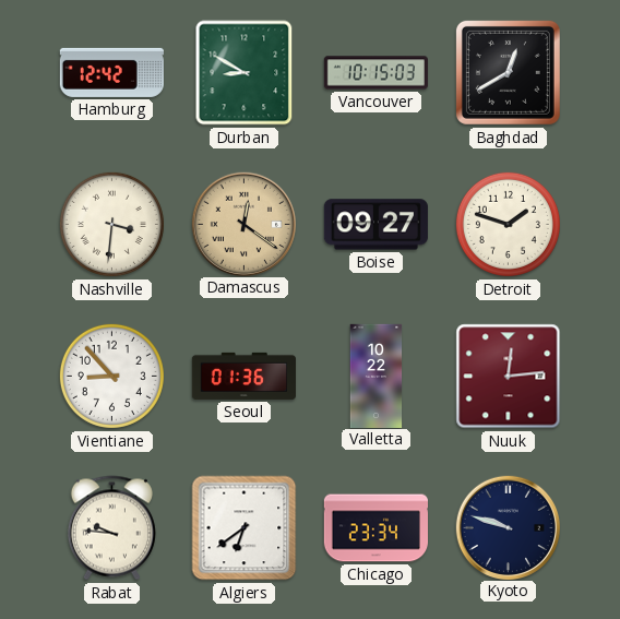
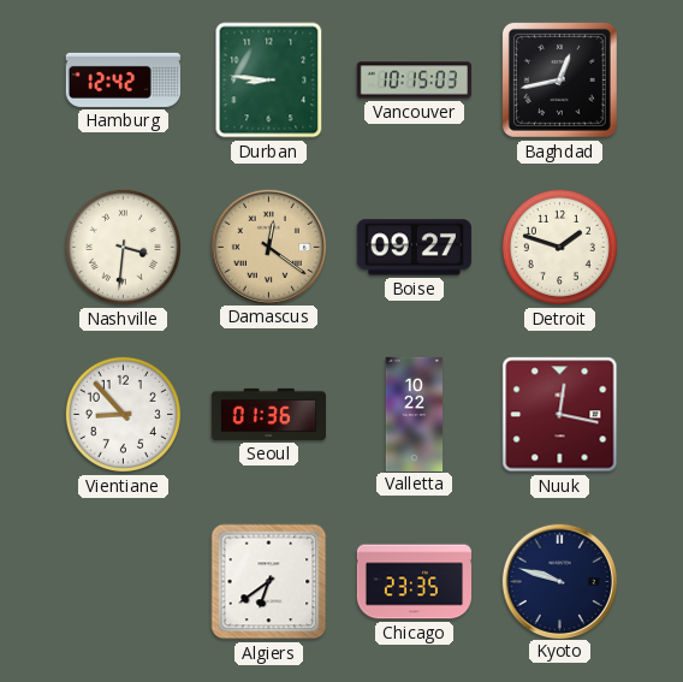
Durban: 8:50 -> 8:46
Baghdad: 12:40 -> 12:43
Nuuk: 12:14 -> 12:17
Rabat: 9:46 -> none
Chicago: 23:34 -> 23:35
